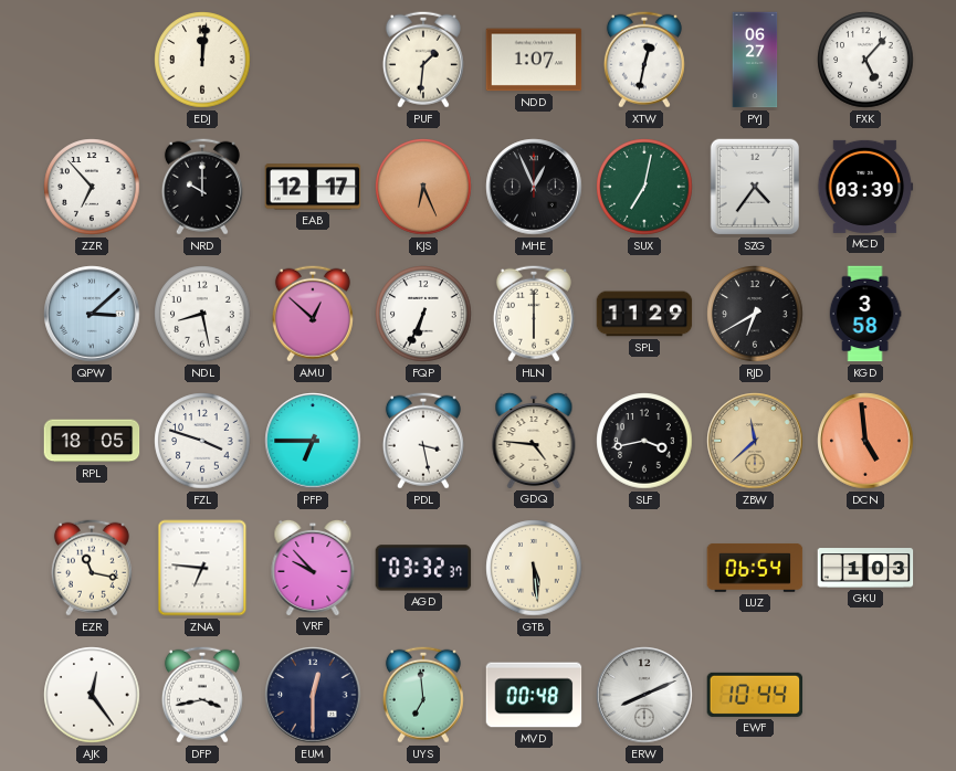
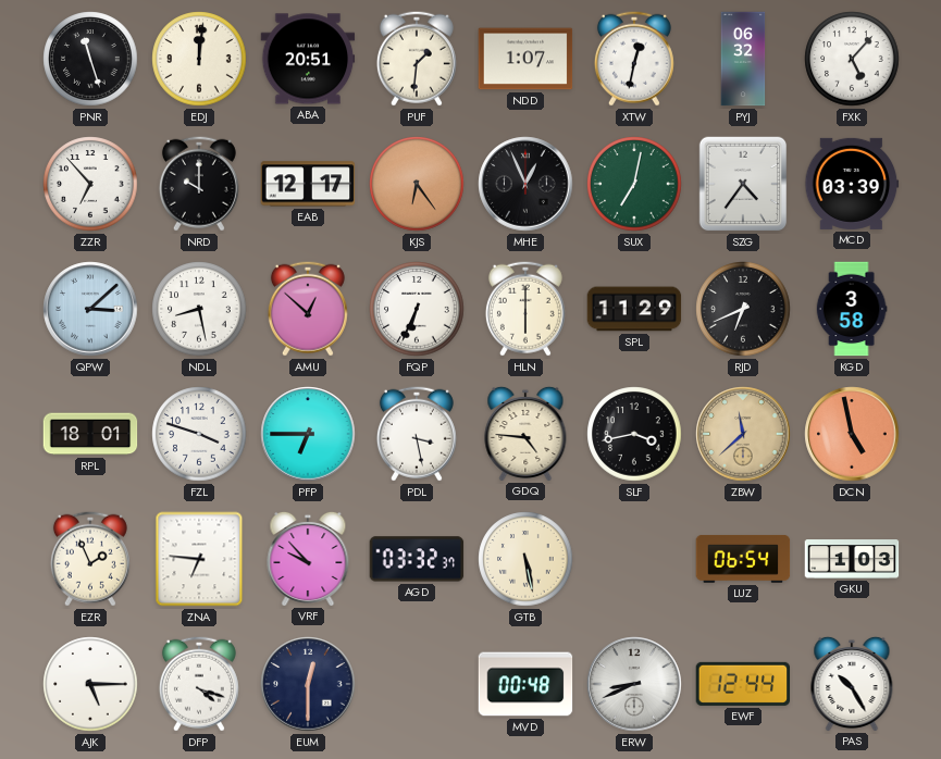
PNR: none -> 11:27
ABA: none -> 20:51
PYJ: 06:27 -> 06:32
KJS: 6:26 -> 6:24
RJD: 6:40 -> 6:41
RPL: 18:05 -> 18:01
DCN: 4:59 -> 4:58
EZR: 11:17 -> 1:56
GTB: 5:29 -> 5:28
AJK: 12:24 -> 5:15
DFP: 3:43 -> 4:18
UYS: 6:59 -> none
ERW: 8:11 -> 8:41
EWF: 10:44 -> 12:44
PAS: none -> 10:25
